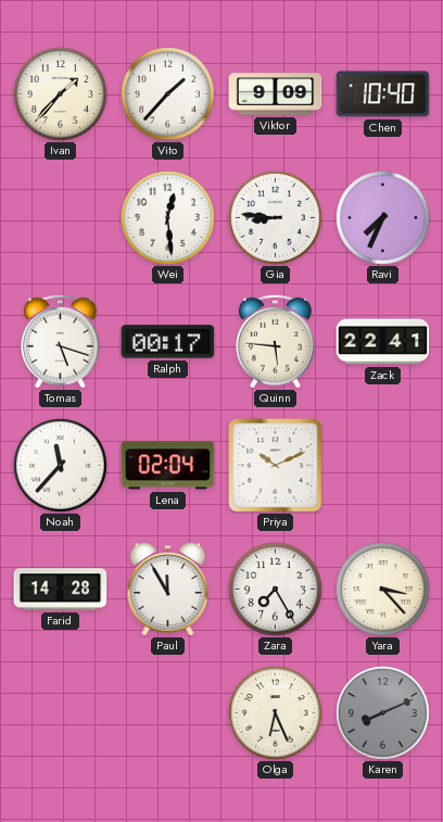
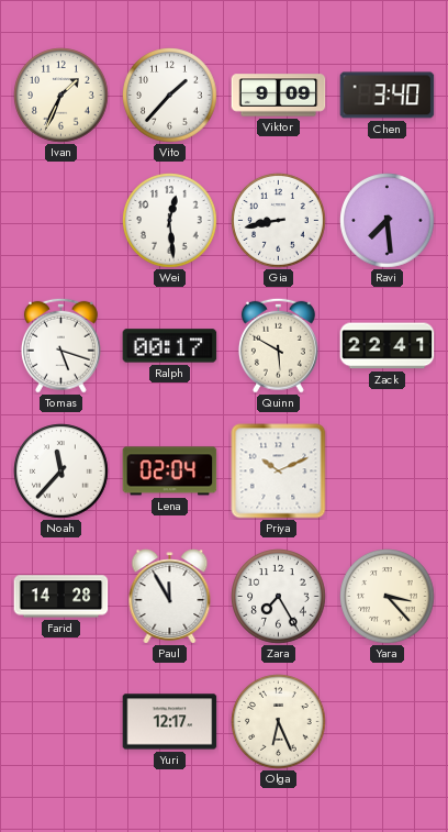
Ivan: 1:37 -> 1:34
Chen: 10:40 -> 3:40
Gia: 8:46 -> 8:43
Ravi: 7:34 -> 7:29
Quinn: 5:46 -> 5:50
Yuri: none -> 12:17
Karen: 8:11 -> none
